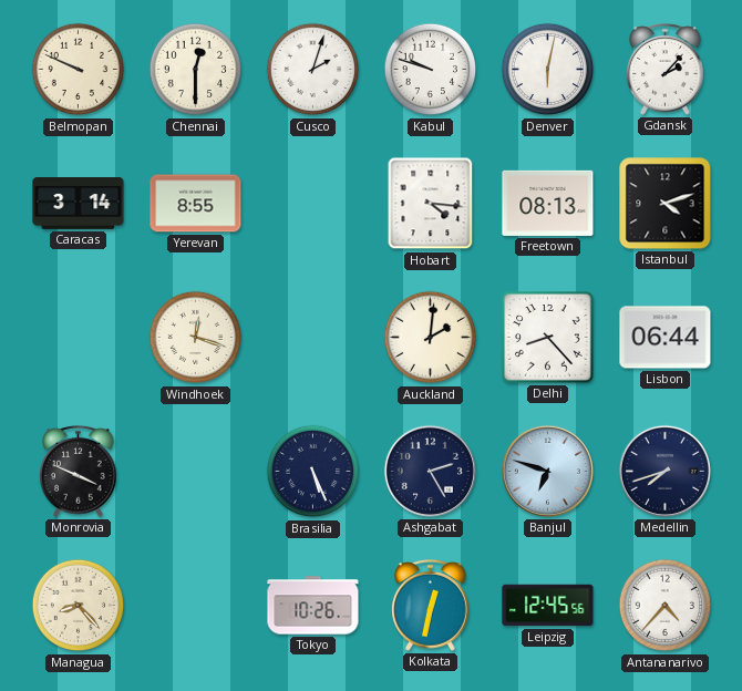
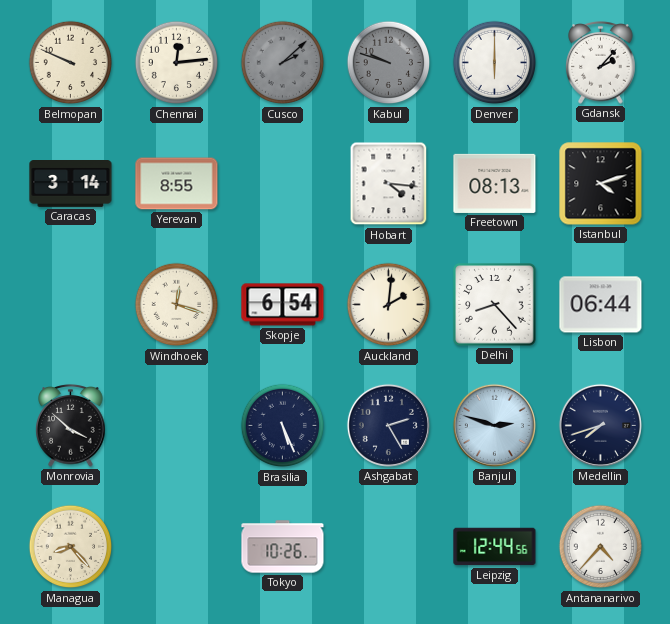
Chennai: 12:30 -> 12:14
Cusco: 2:03 -> 2:08
Cusco dial: white -> grey
Kabul dial: white -> grey
Denver: 6:02 -> 6:00
Skopje: none -> 6:54
Monrovia: 3:49 -> 3:52
Banjul: 6:48 -> 2:48
Kolkata: 12:32 -> none
Leipzig: 12:45 -> 12:44
